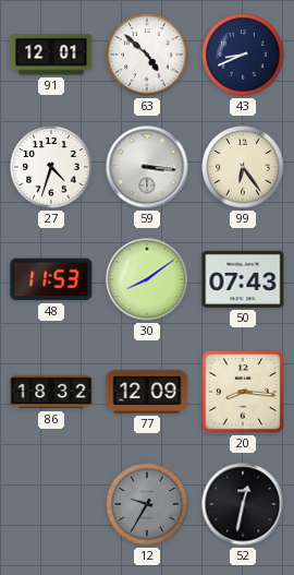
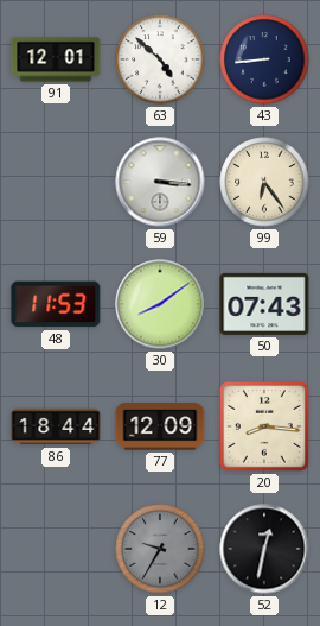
43: 8:41 -> 8:44
27: 4:33 -> none
86: 18:32 -> 18:44
